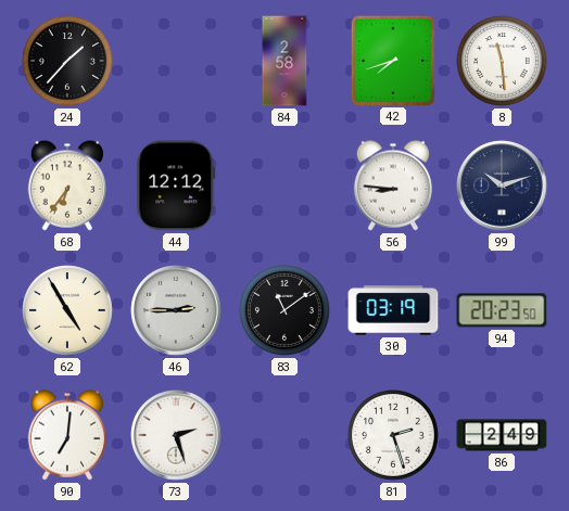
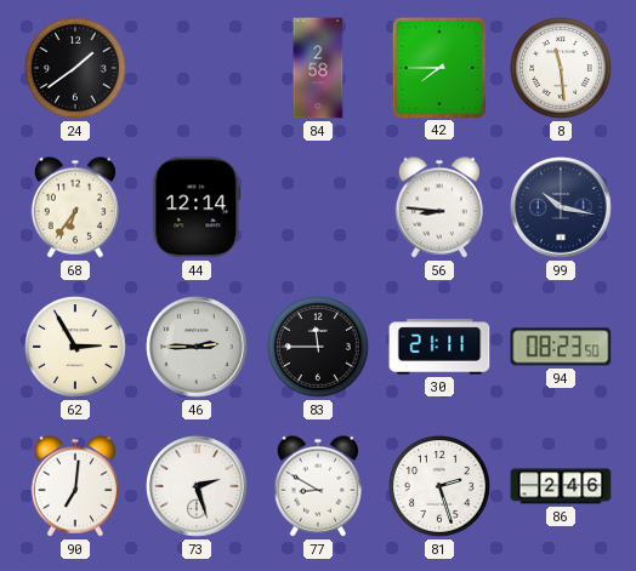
24: 1:37 -> 1:39
42: 7:42 -> 7:45
44: 12:12 -> 12:14
99: 10:12 -> 10:17
62: 4:55 -> 2:55
83: 11:09 -> 11:45
30: 03:19 -> 21:11
94: 20:23 -> 08:23
77: none -> 8:50
86: 2:49 -> 2:46
